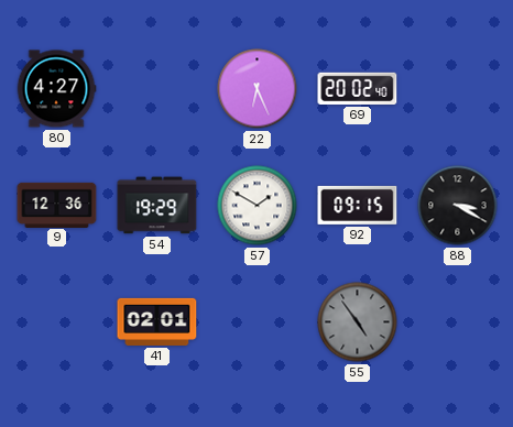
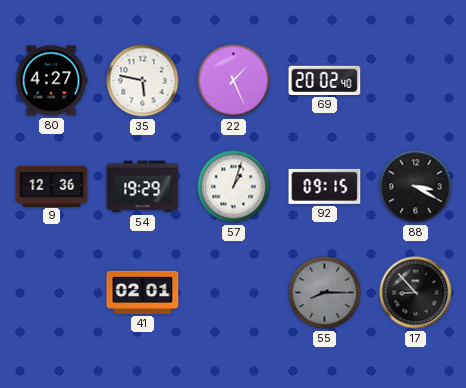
35: none -> 5:47
22: 6:26 -> 1:26
57: 1:50 -> 1:03
55: 4:54 -> 8:15
17: none -> 8:53
